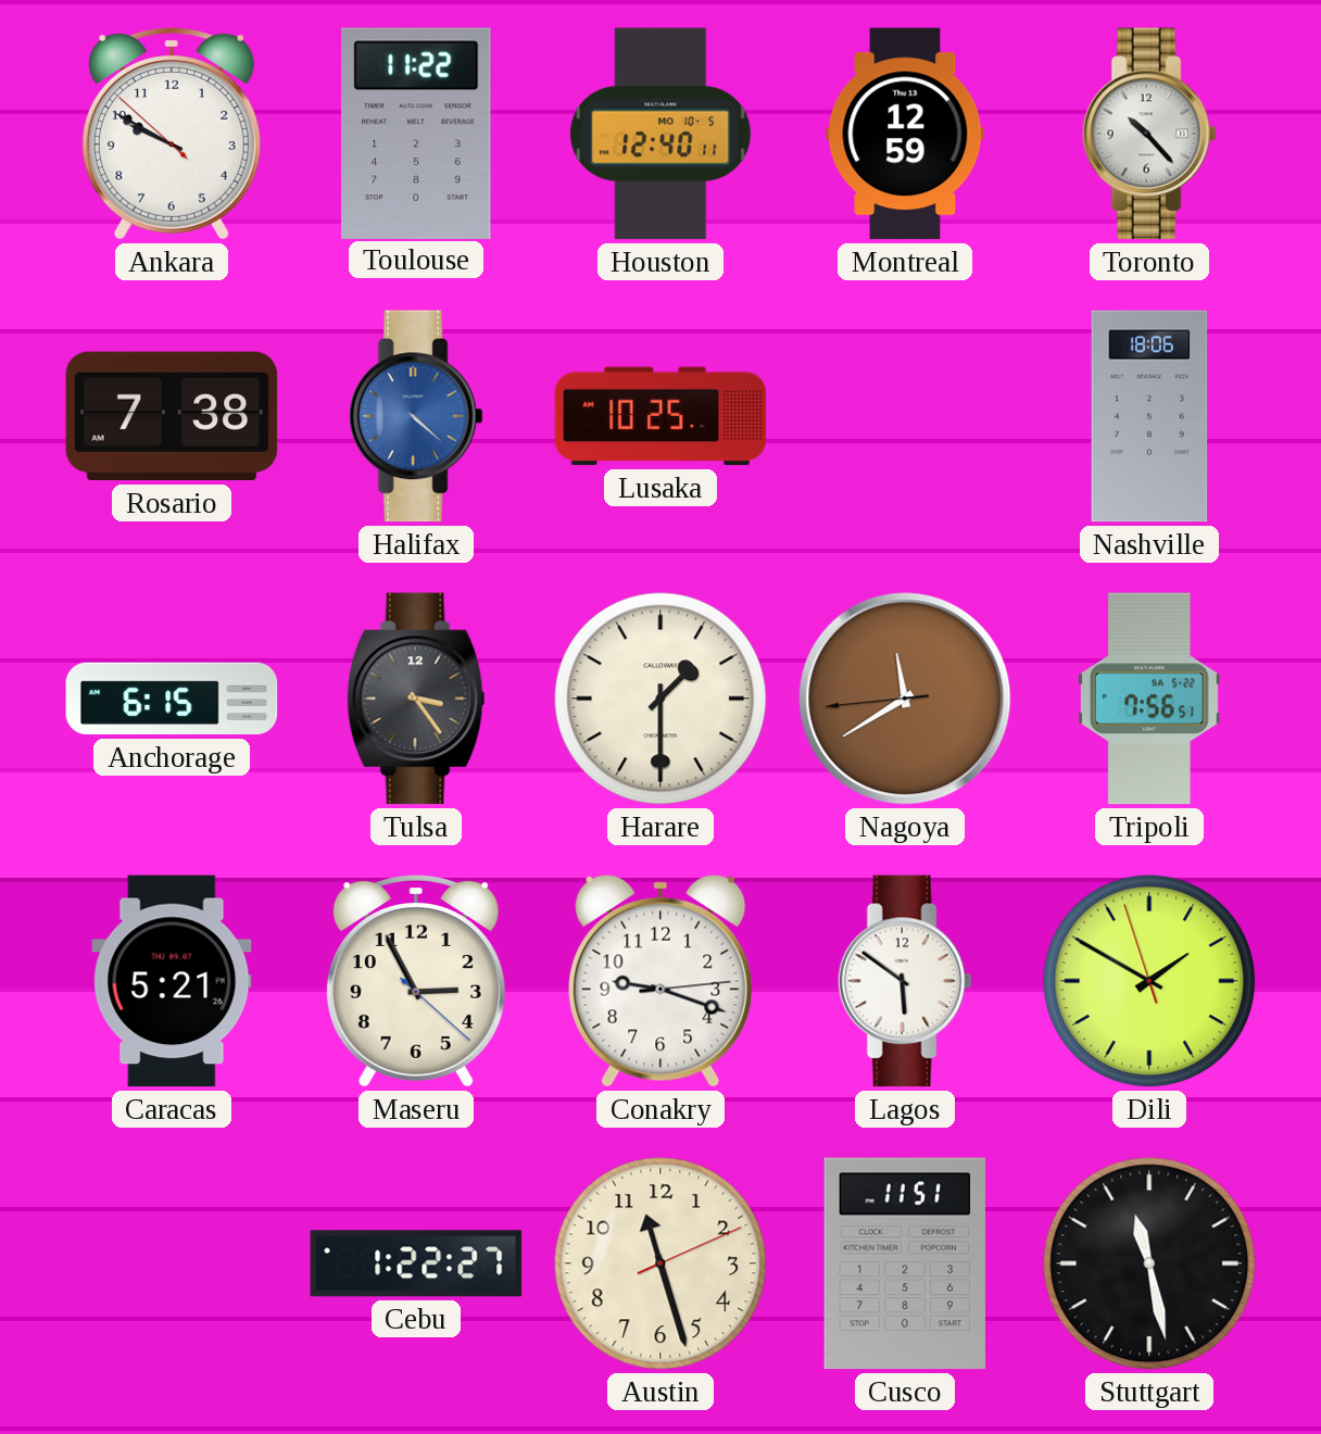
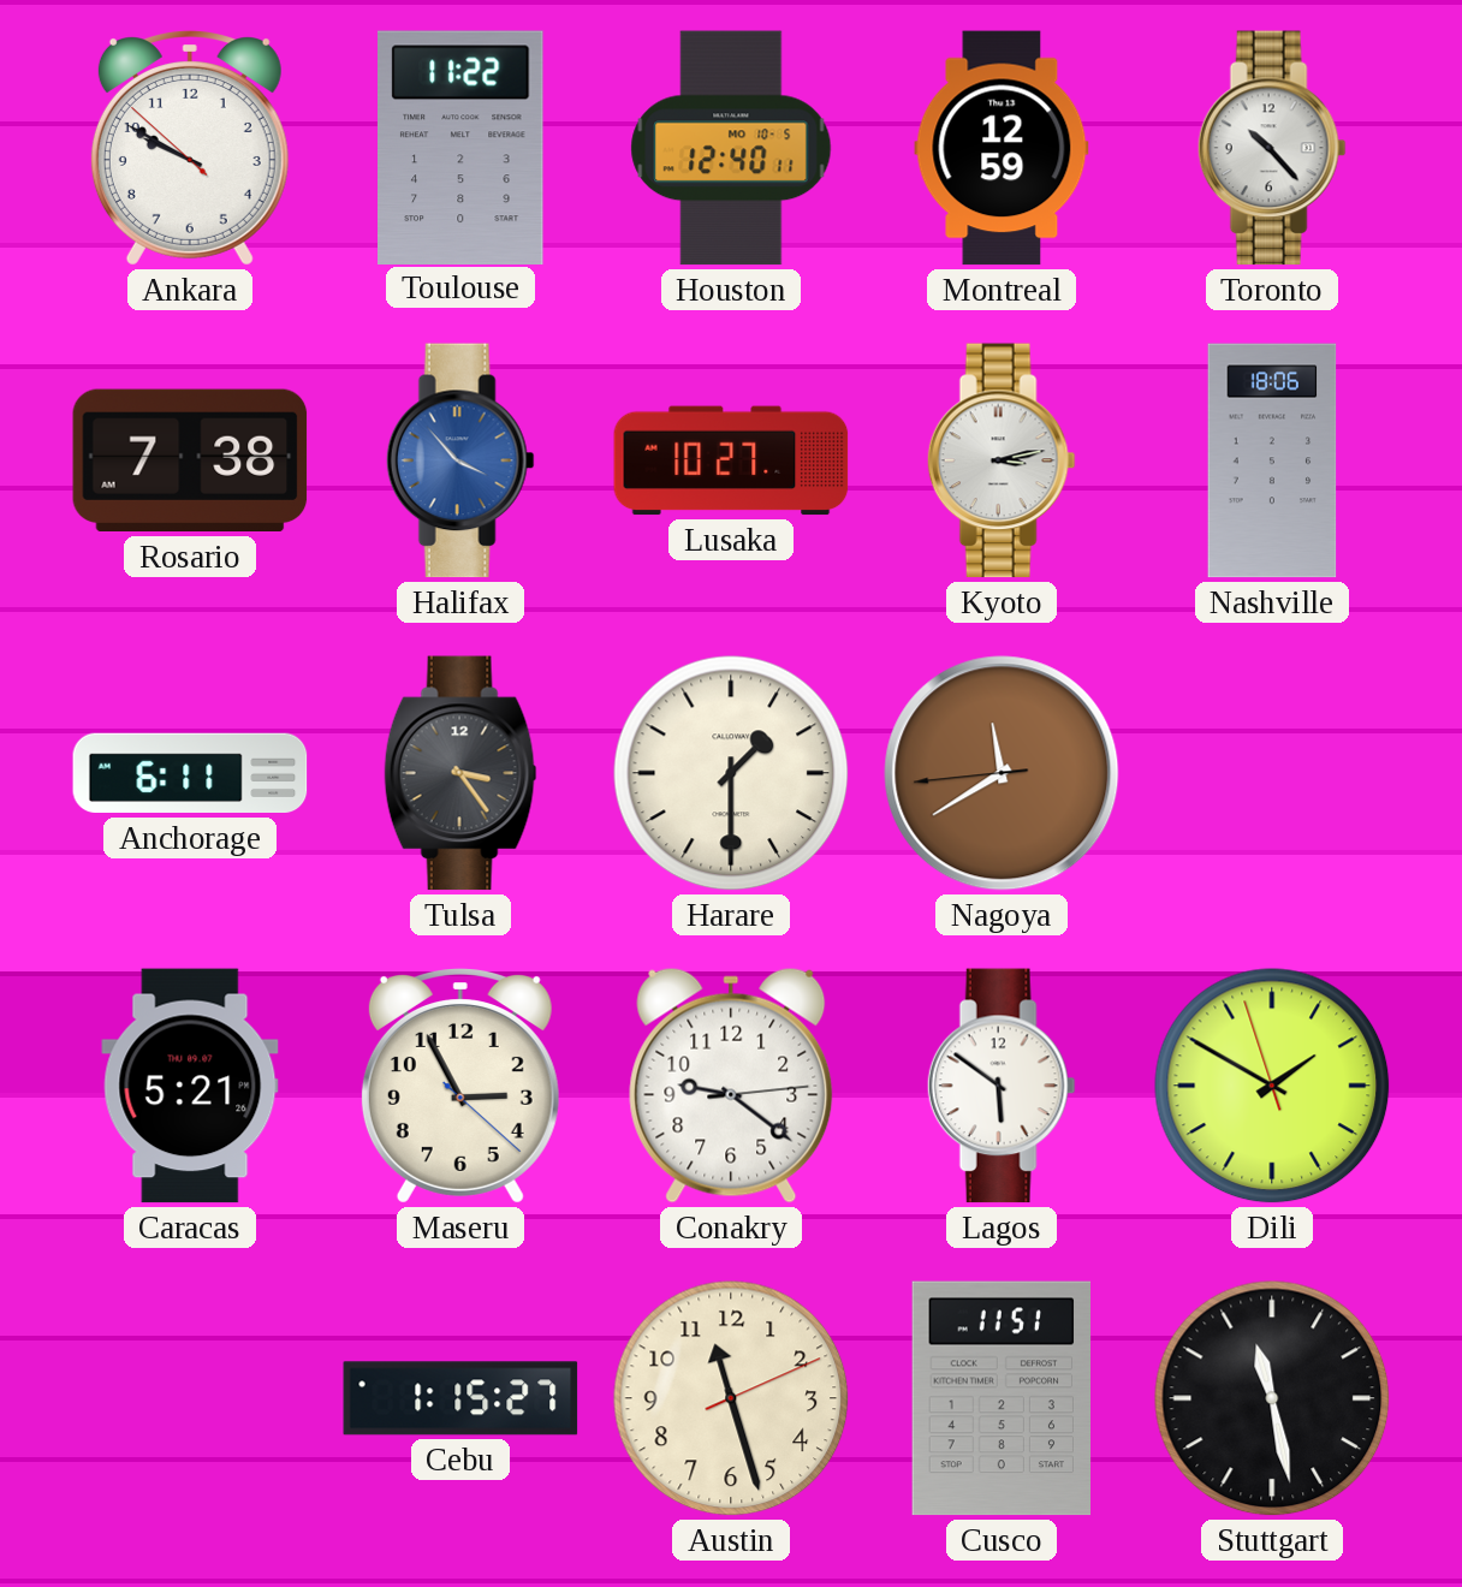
Halifax: 4:22 -> 3:53
Lusaka: 10:25 -> 10:27
Kyoto: none -> 3:13
Anchorage: 6:15 -> 6:11
Tripoli: 7:56 -> none
Conakry: 9:18 -> 9:21
Cebu: 1:22 -> 1:15
